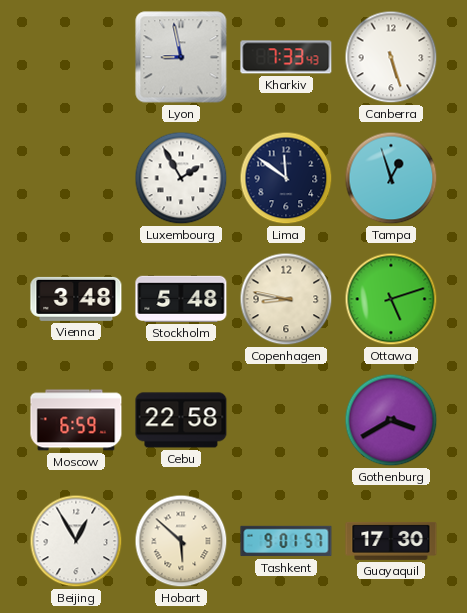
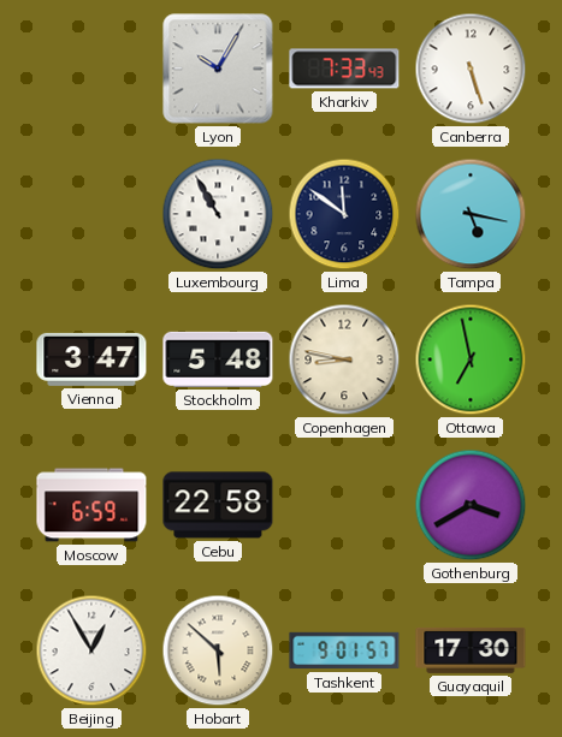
Lyon: 8:58 -> 10:05
Luxembourg: 1:55 -> 10:55
Tampa: 12:57 -> 5:17
Vienna: 3:48 -> 3:47
Ottawa: 5:12 -> 6:58
